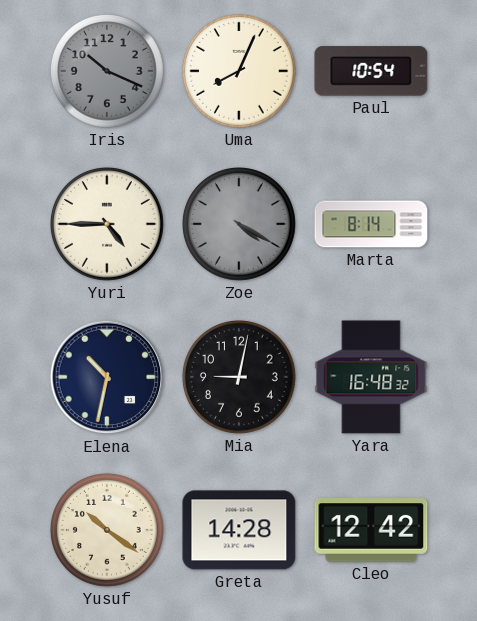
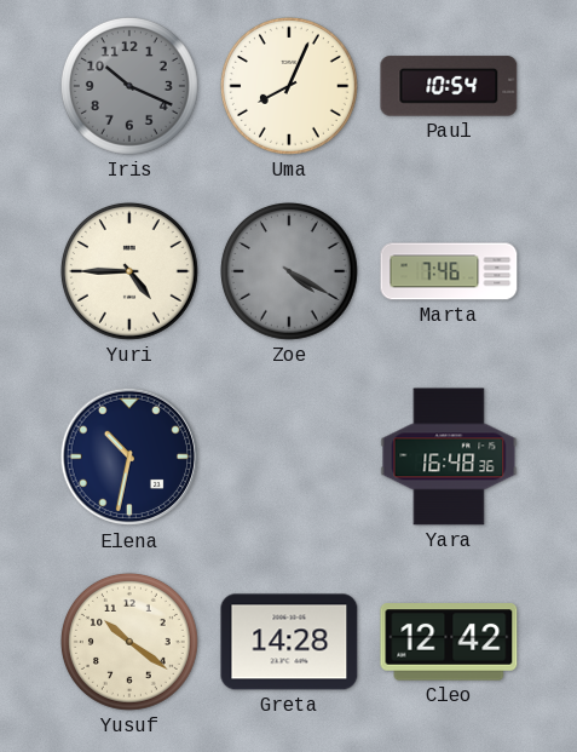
Marta: 8:14 -> 7:46
Mia: 9:02 -> none
Yara: 16:48:32 -> 16:48:36
